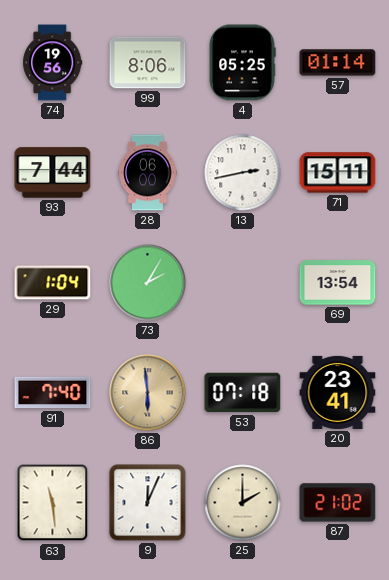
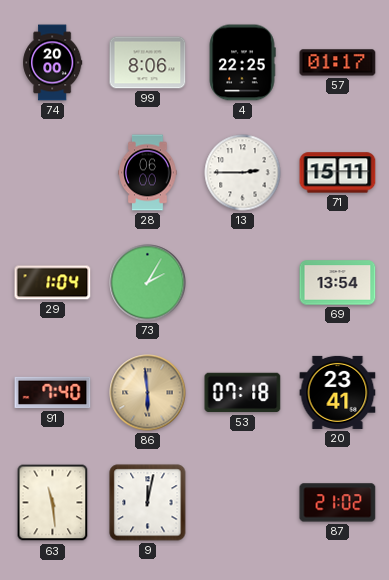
74: 19:56 -> 20:00
4: 05:25 -> 22:25
57: 01:14 -> 01:17
93: 7:44 -> none
13: 2:43 -> 2:45
9: 12:04 -> 12:02
25: 2:00 -> none
